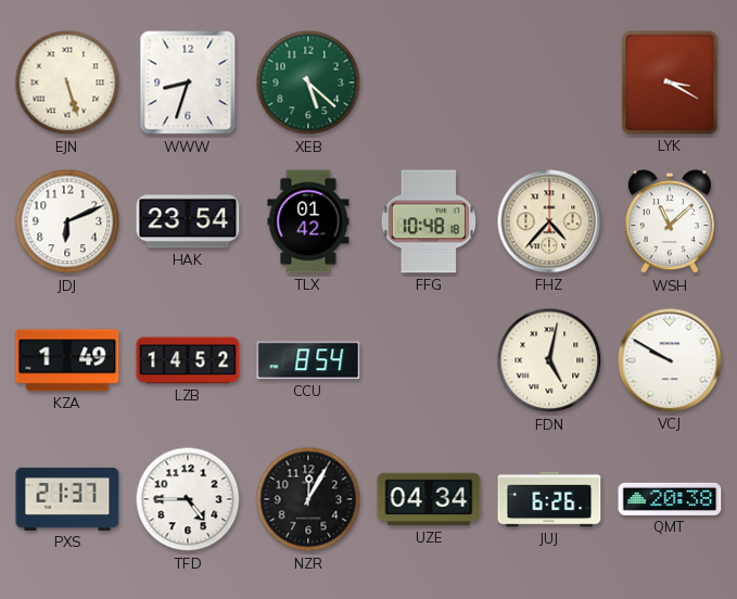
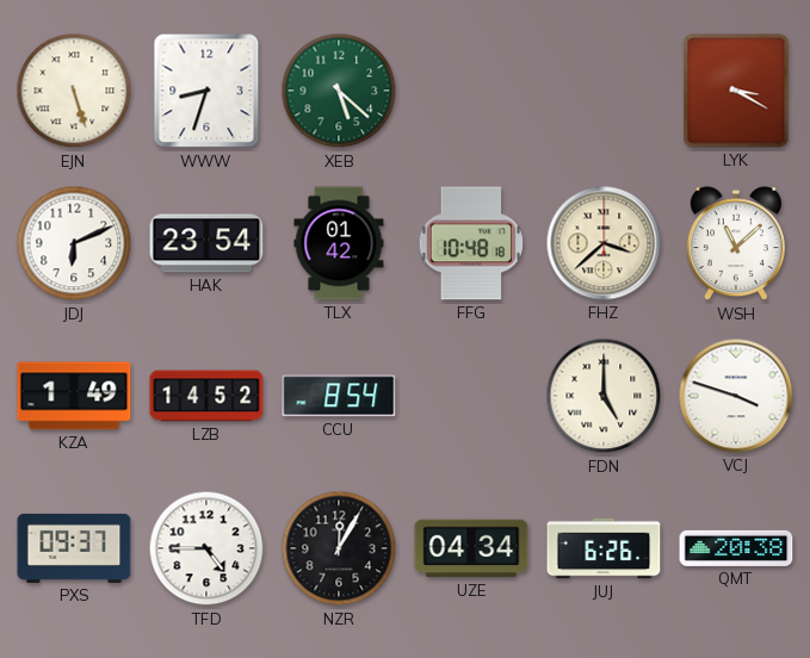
FHZ: 4:37 -> 3:38
FDN: 5:02 -> 5:00
VCJ: 9:50 -> 3:48
PXS: 21:37 -> 09:37
